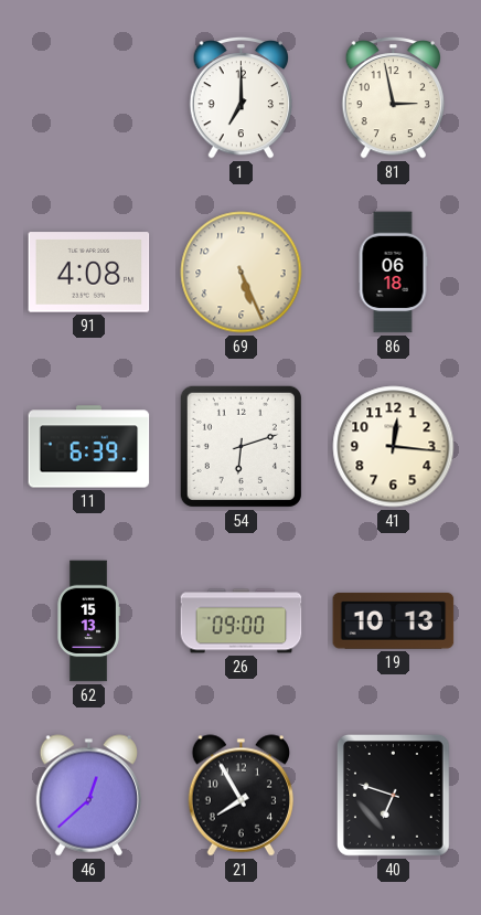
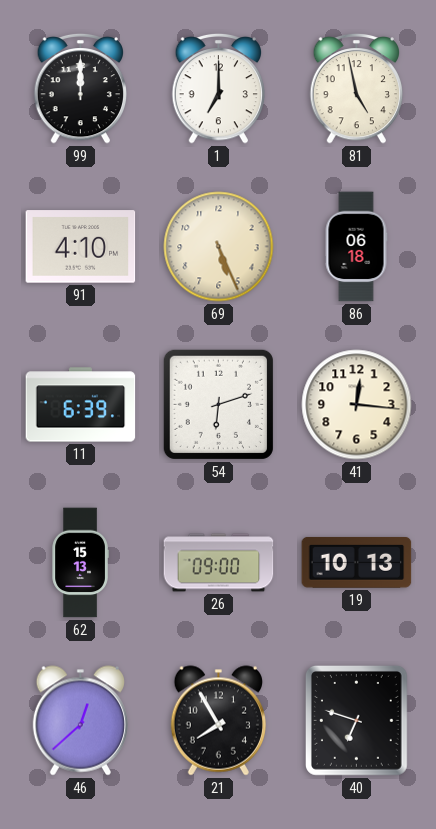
99: none -> 12:00
81: 2:58 -> 4:58
91: 4:08 -> 4:10
